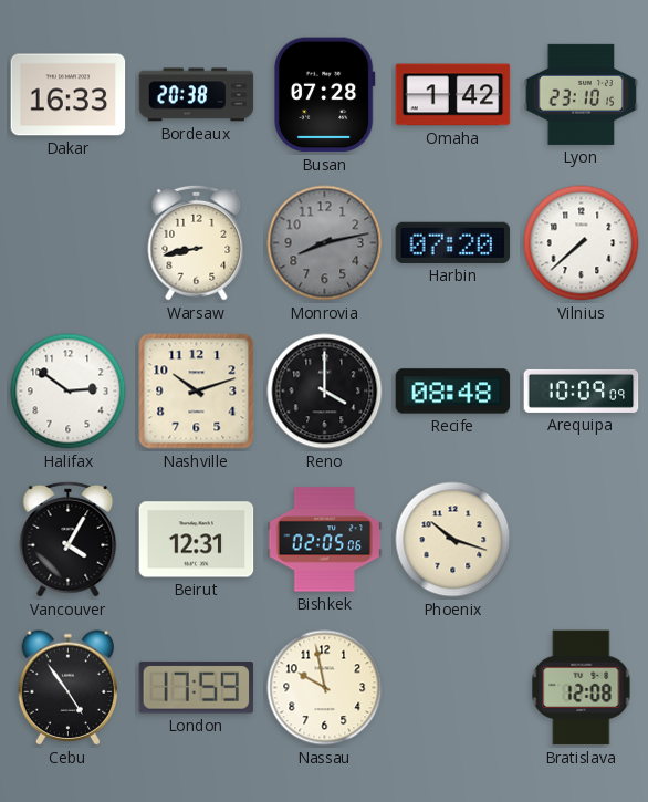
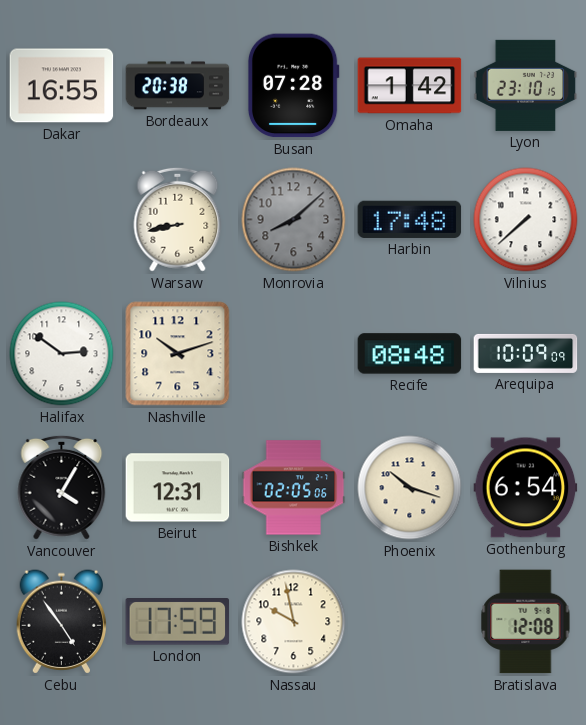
Dakar: 16:33 -> 16:55
Monrovia: 8:13 -> 8:08
Harbin: 07:20 -> 17:48
Reno: 4:00 -> none
Gothenburg: none -> 6:54
